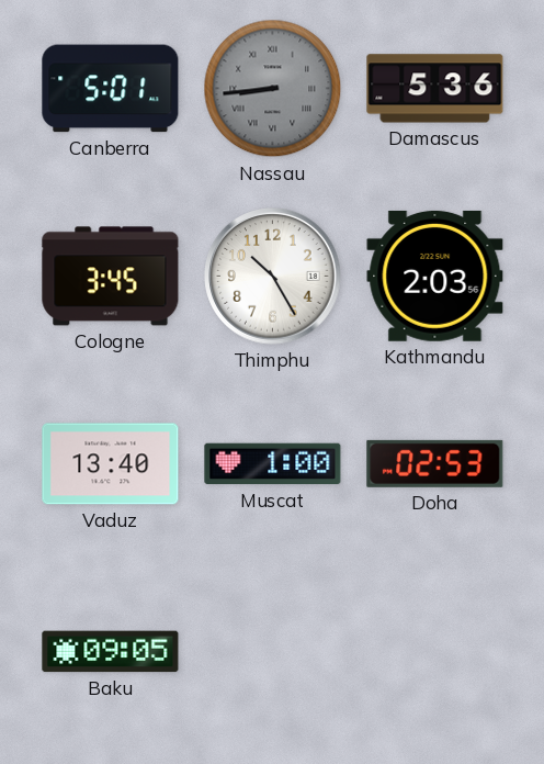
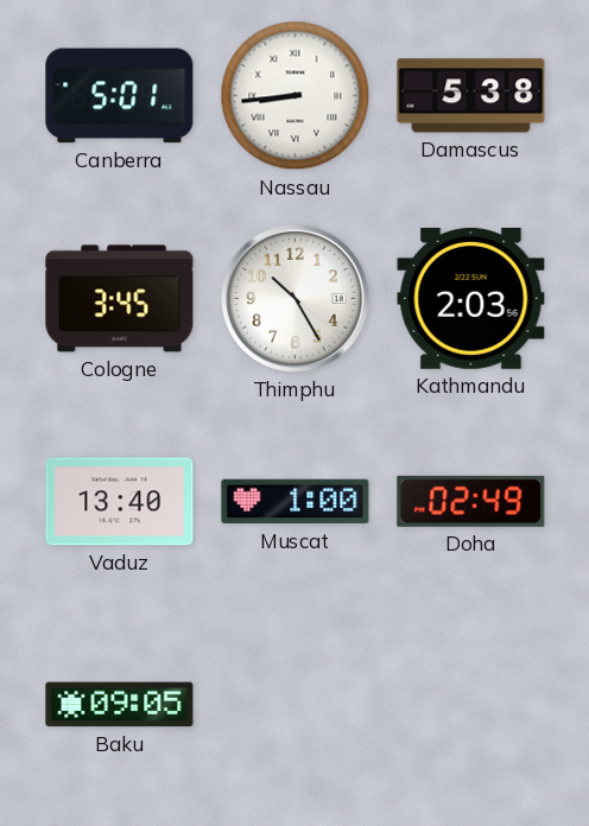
Nassau dial: grey -> white
Damascus: 5:36 -> 5:38
Doha: 02:53 -> 02:49
